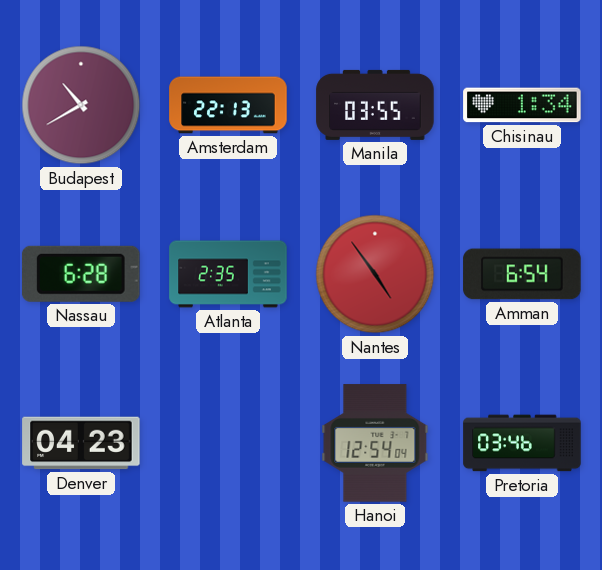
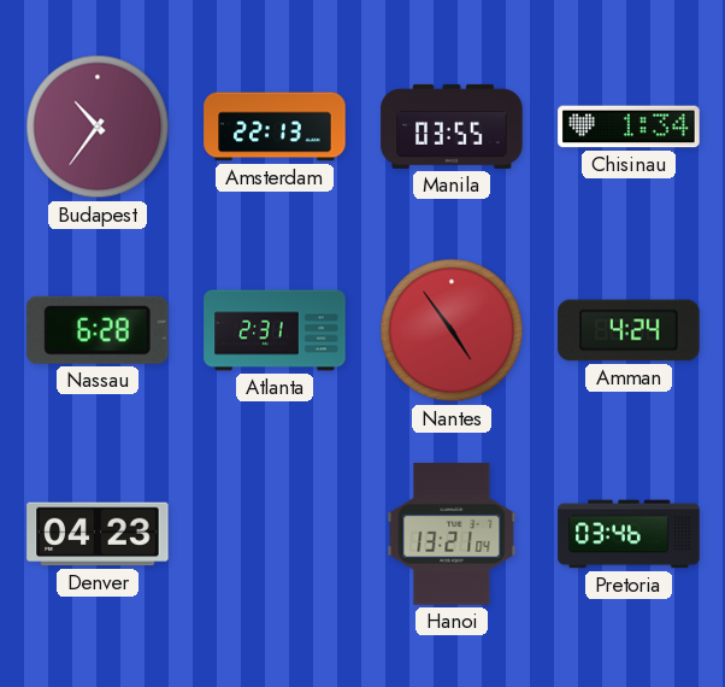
Budapest: 10:40 -> 10:36
Atlanta: 2:35 -> 2:31
Amman: 6:54 -> 4:24
Hanoi: 12:54 -> 13:21
